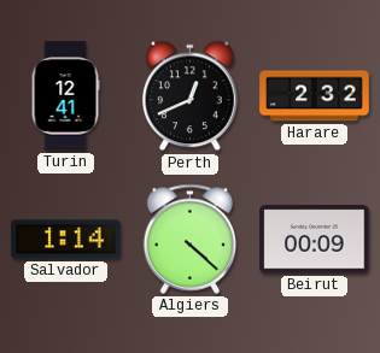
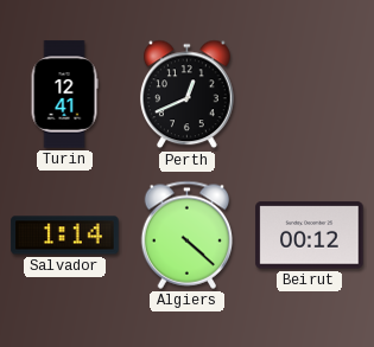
Harare: 2:32 -> none
Beirut: 00:09 -> 00:12
